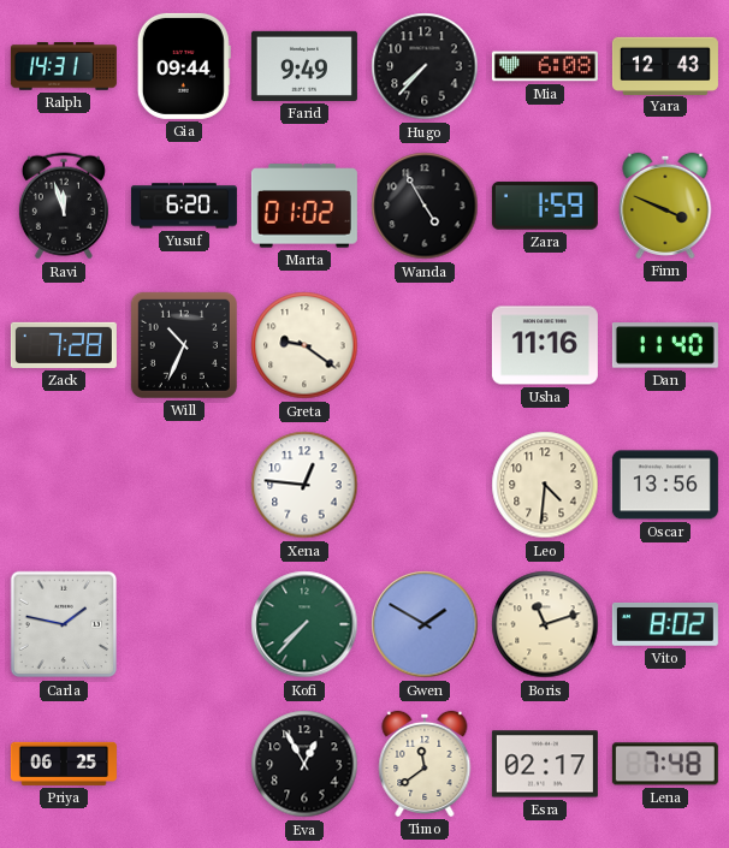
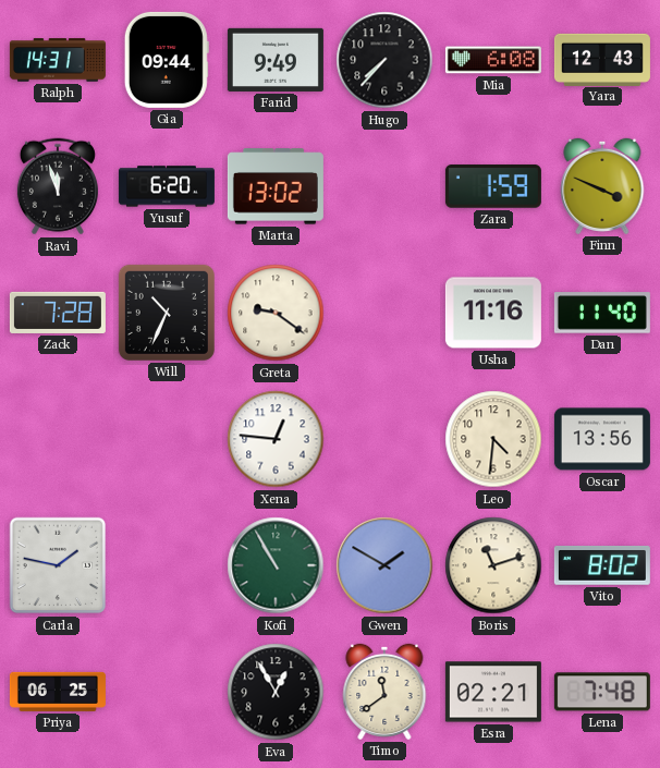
Marta: 01:02 -> 13:02
Wanda: 4:55 -> none
Kofi: 7:37 -> 10:55
Esra: 02:17 -> 02:21
